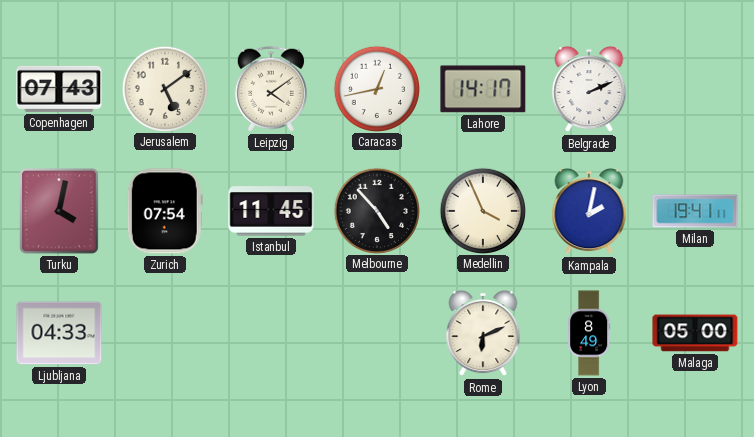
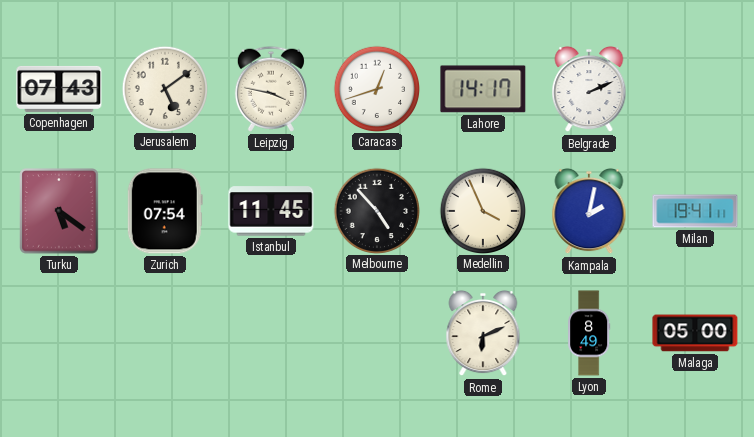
Leipzig: 4:09 -> 3:47
Caracas: 12:43 -> 12:42
Turku: 4:02 -> 5:21
Ljubljana: 04:33 -> none
